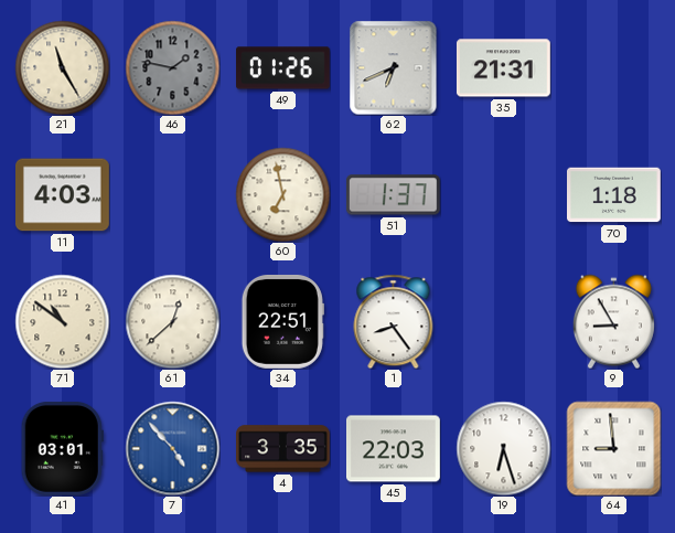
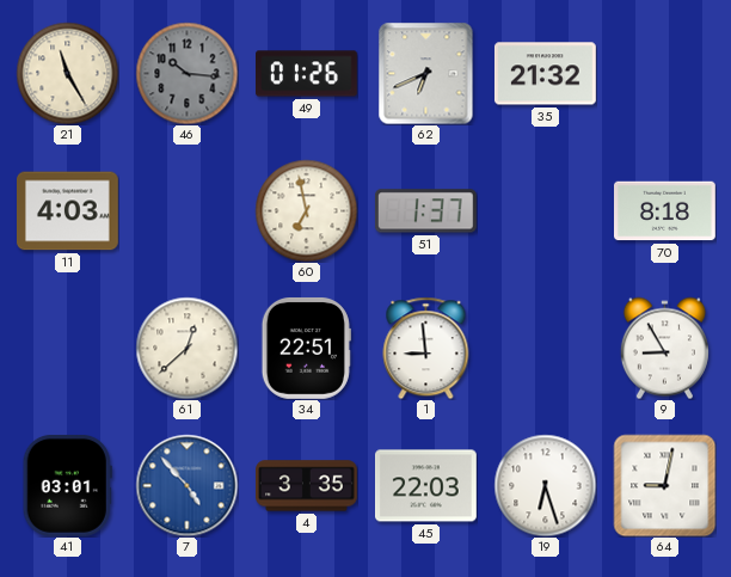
46: 1:47 -> 10:16
35: 21:31 -> 21:32
70: 1:18 -> 8:18
71: 10:51 -> none
1: 8:24 -> 8:59
64: 8:59 -> 9:02
